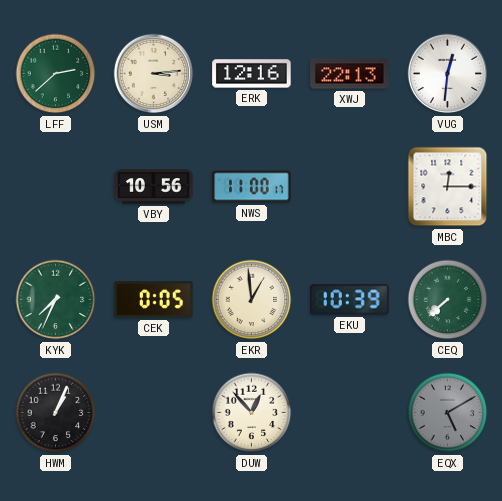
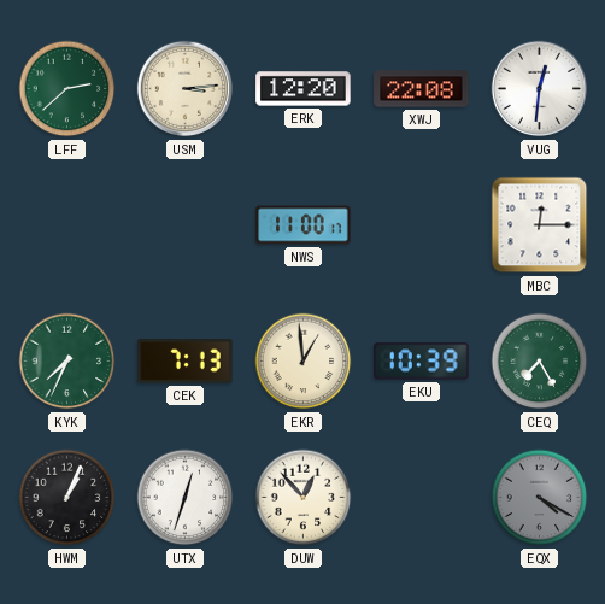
ERK: 12:16 -> 12:20
XWJ: 22:13 -> 22:08
VBY: 10:56 -> none
CEK: 0:05 -> 7:13
CEQ: 7:38 -> 7:25
UTX: none -> 12:33
EQX: 5:10 -> 4:20
